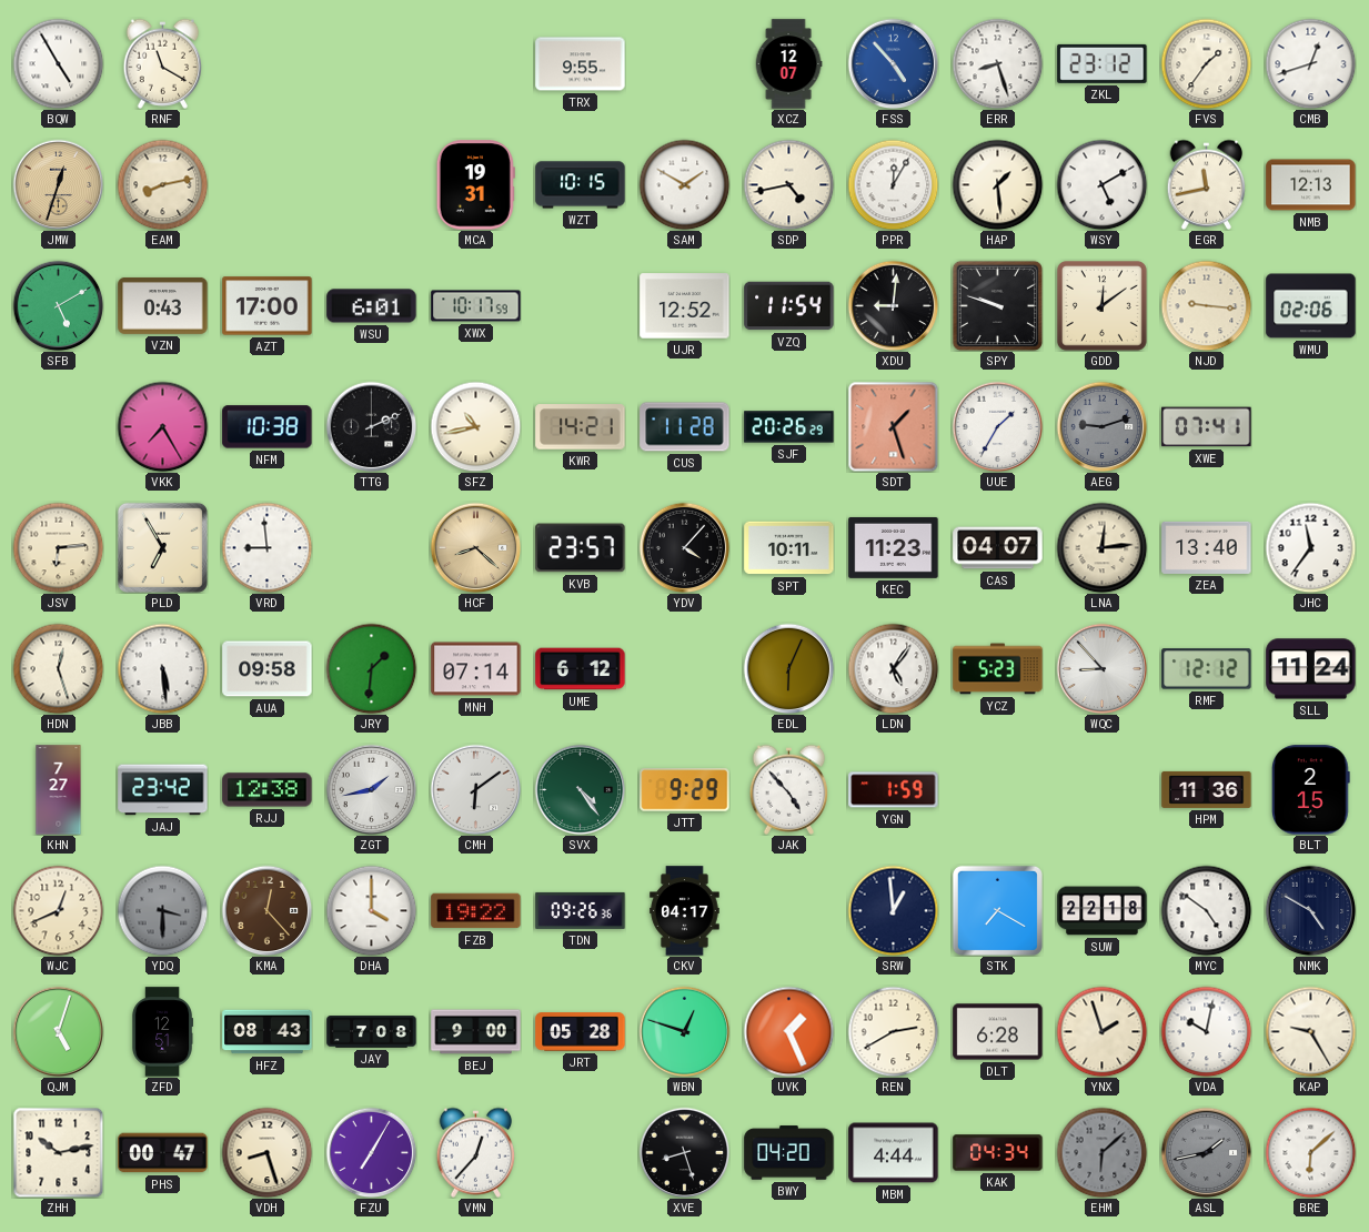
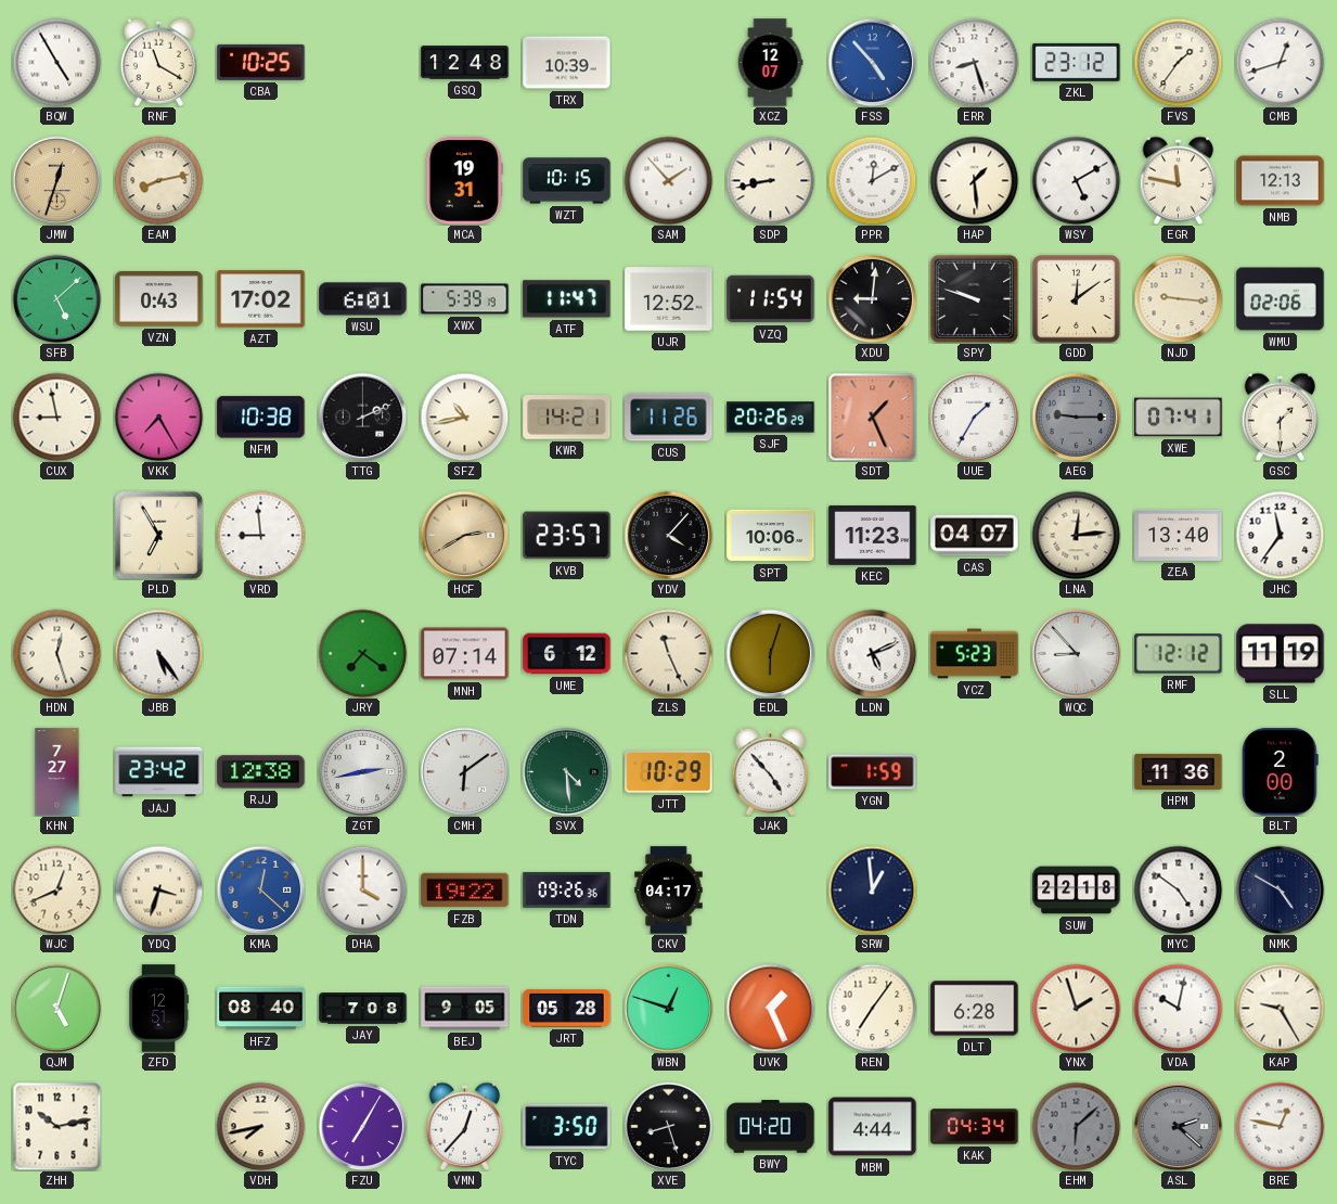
CBA: none -> 10:25
GSQ: none -> 12:48
TRX: 9:55 -> 10:39
SAM: 1:50 -> 1:53
SDP: 4:43 -> 8:43
PPR: 12:05 -> 12:10
EGR: 11:43 -> 11:47
SFB: 5:10 -> 5:08
AZT: 17:00 -> 17:02
XWX: 10:17 -> 5:39
ATF: none -> 11:47
CUX: none -> 8:58
CUS: 11:28 -> 11:26
SDT: 1:27 -> 1:26
AEG: 9:12 -> 9:15
GSC: none -> 1:30
JSV: 6:14 -> none
HCF: 8:22 -> 2:40
SPT: 10:11 -> 10:06
JBB: 5:29 -> 5:24
AUA: 09:58 -> none
JRY: 1:31 -> 7:21
ZLS: none -> 11:26
EDL: 6:04 -> 6:03
LDN: 5:06 -> 5:11
SLL: 11:24 -> 11:19
ZGT: 1:43 -> 2:43
SVX: 4:24 -> 4:29
JTT: 9:29 -> 10:29
BLT: 2:15 -> 2:00
YDQ: 3:30 -> 3:33
YDQ dial: grey -> cream
KMA: 12:23 -> 12:22
KMA dial: brown -> blue
STK: 7:20 -> none
HFZ: 08:43 -> 08:40
BEJ: 9:00 -> 9:05
REN: 2:40 -> 7:06
PHS: 00:47 -> none
VDH: 8:27 -> 7:43
TYC: none -> 3:50
ASL: 1:43 -> 2:22
BRE: 6:08 -> 12:47
